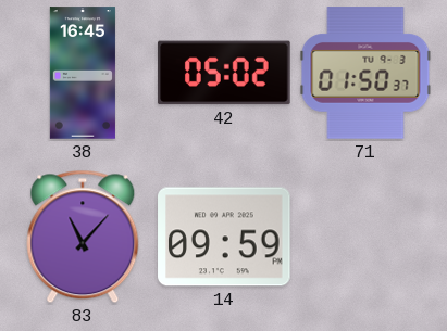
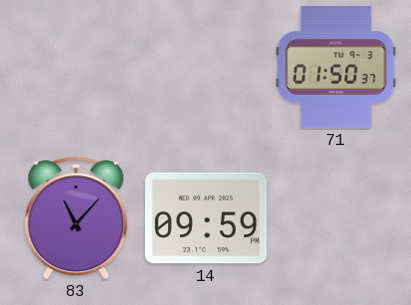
38: 16:45 -> none
42: 05:02 -> none
